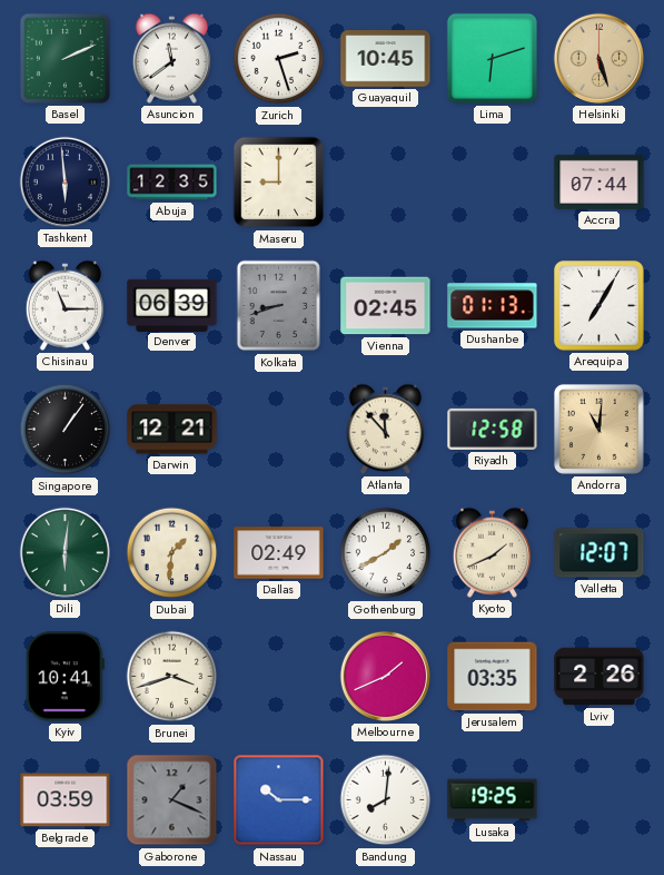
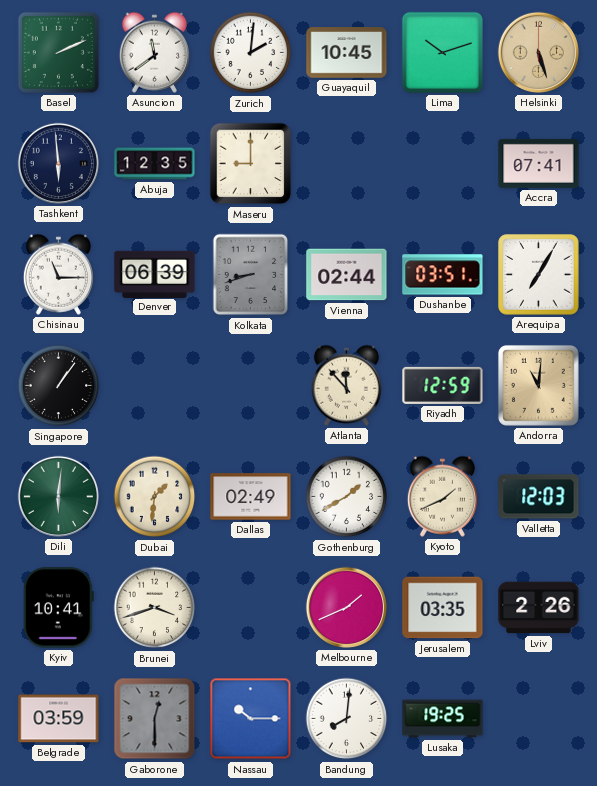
Zurich: 2:27 -> 2:01
Lima: 6:12 -> 10:12
Accra: 07:44 -> 07:41
Vienna: 02:45 -> 02:44
Dushanbe: 01:13 -> 03:51
Darwin: 12:21 -> none
Riyadh: 12:58 -> 12:59
Valletta: 12:07 -> 12:03
Gaborone: 1:19 -> 12:30
